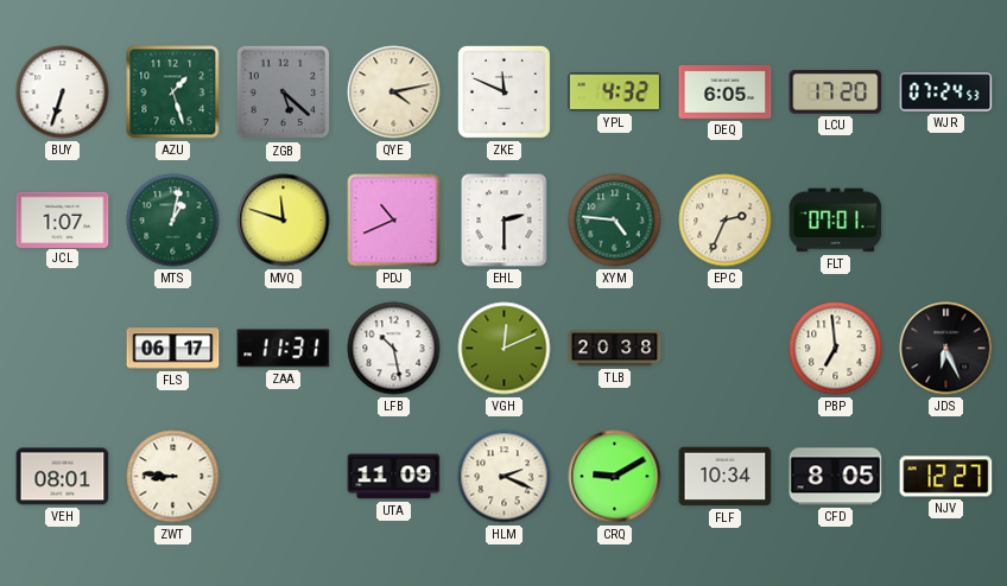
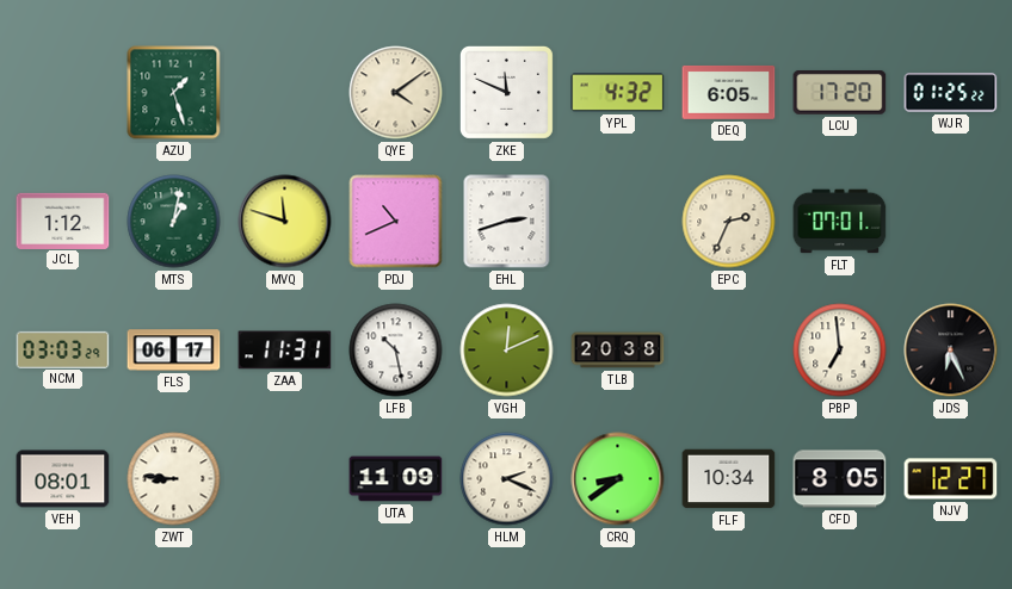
BUY: 6:33 -> none
ZGB: 5:22 -> none
QYE: 4:13 -> 4:09
WJR: 07:24 -> 01:25
JCL: 1:07 -> 1:12
EHL: 2:30 -> 2:42
XYM: 4:46 -> none
NCM: none -> 03:03
CRQ: 9:10 -> 8:39
